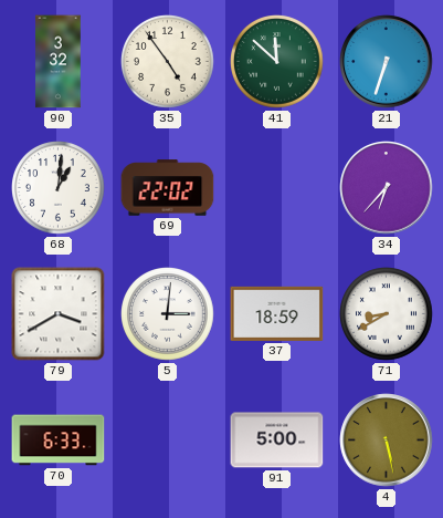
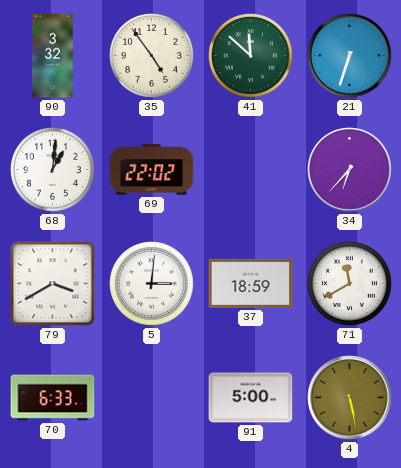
71: 8:40 -> 11:40
